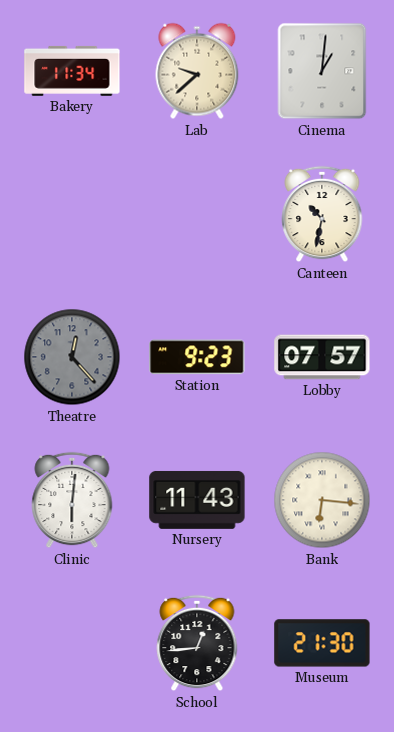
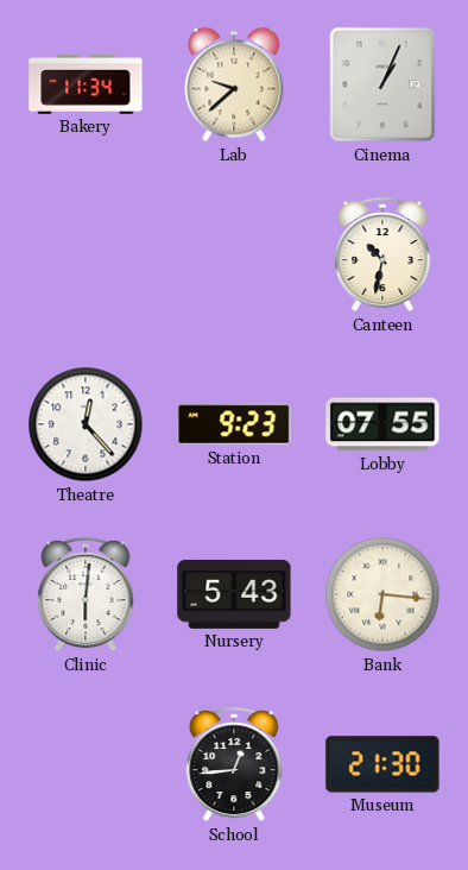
Cinema: 1:01 -> 1:04
Theatre dial: grey -> white
Lobby: 07:57 -> 07:55
Nursery: 11:43 -> 5:43
